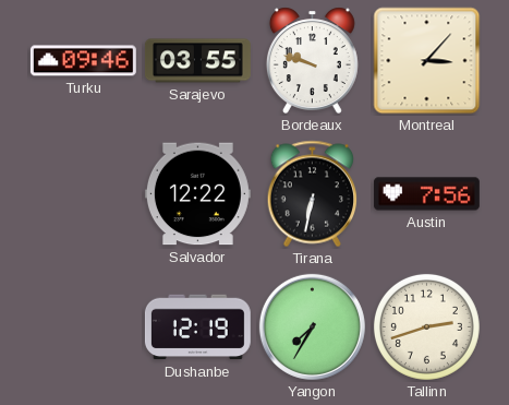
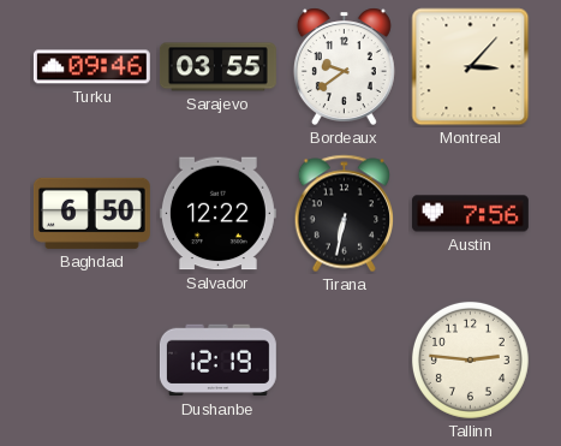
Bordeaux: 9:48 -> 9:39
Baghdad: none -> 6:50
Yangon: 7:35 -> none
Tallinn: 2:42 -> 2:46
